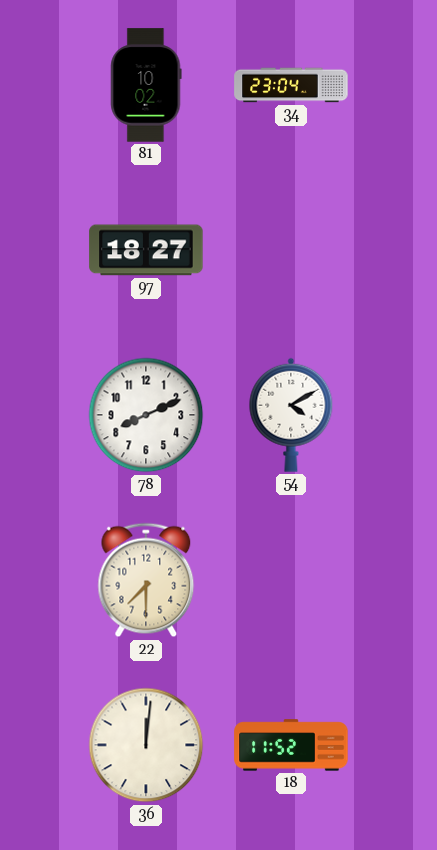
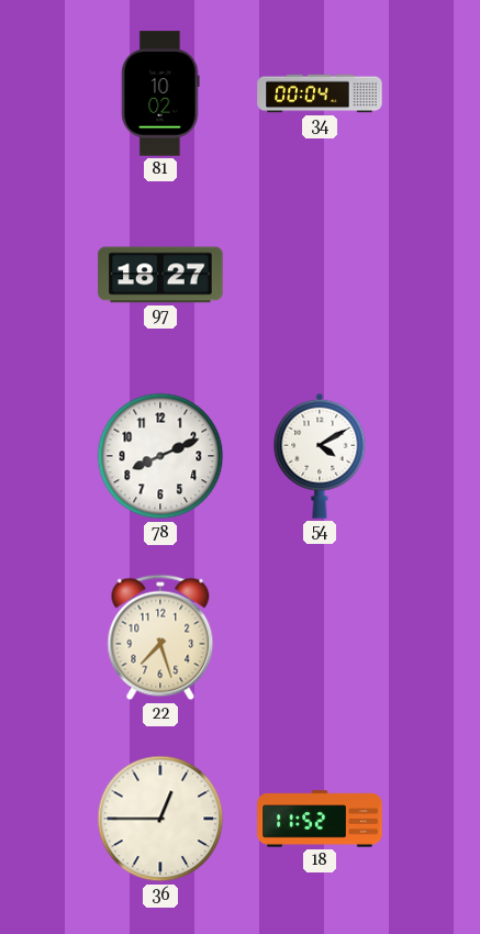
34: 23:04 -> 00:04
22: 7:30 -> 7:27
36: 12:01 -> 12:45
